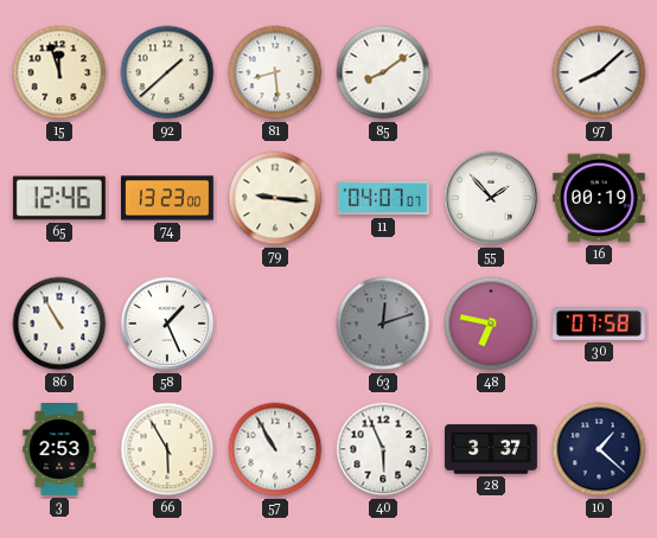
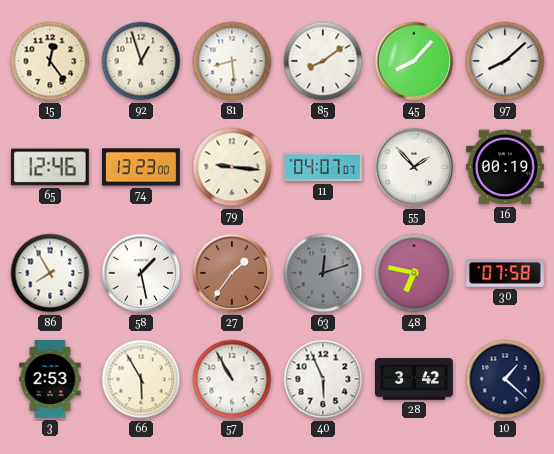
15: 11:57 -> 12:24
92: 1:38 -> 12:57
45: none -> 8:07
86: 10:55 -> 7:55
58: 1:26 -> 1:28
27: none -> 1:36
28: 3:37 -> 3:42
